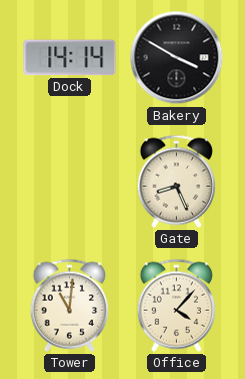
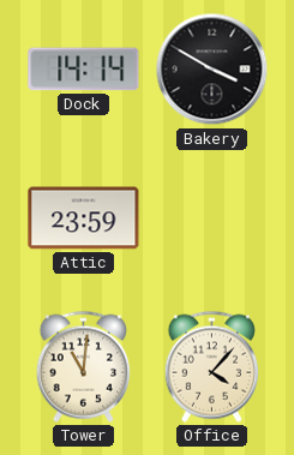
Attic: none -> 23:59
Gate: 8:26 -> none
